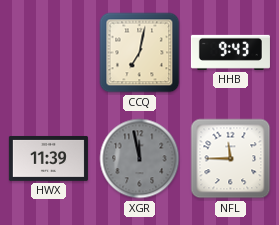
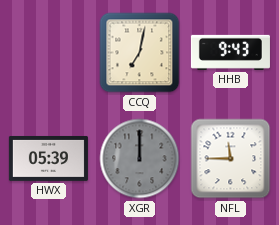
HWX: 11:39 -> 05:39
XGR: 11:58 -> 12:00
